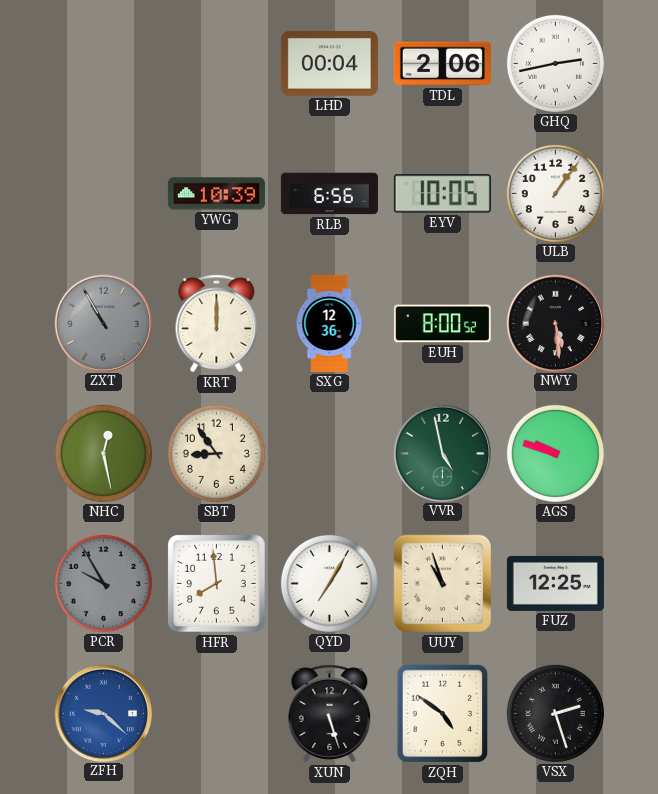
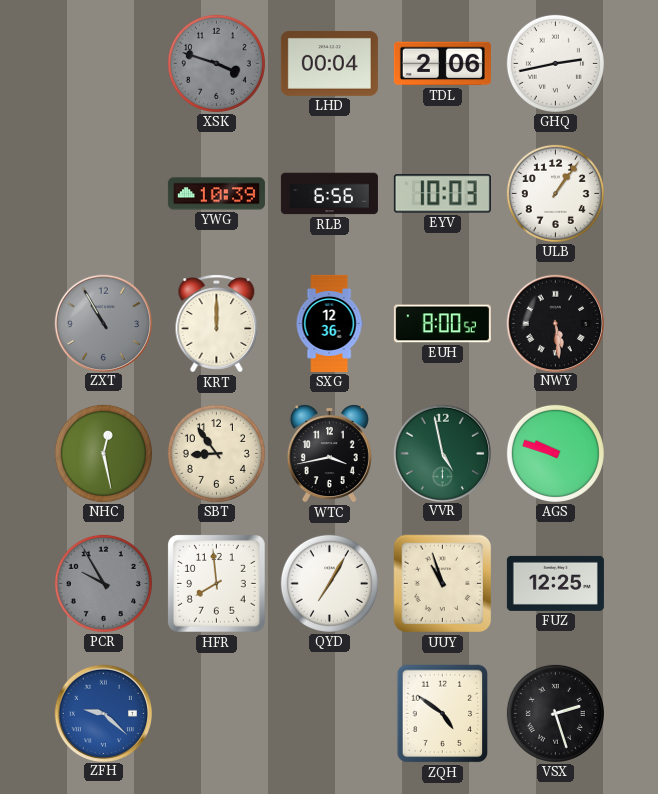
XSK: none -> 3:48
EYV: 10:05 -> 10:03
WTC: none -> 3:43
XUN: 5:27 -> none
